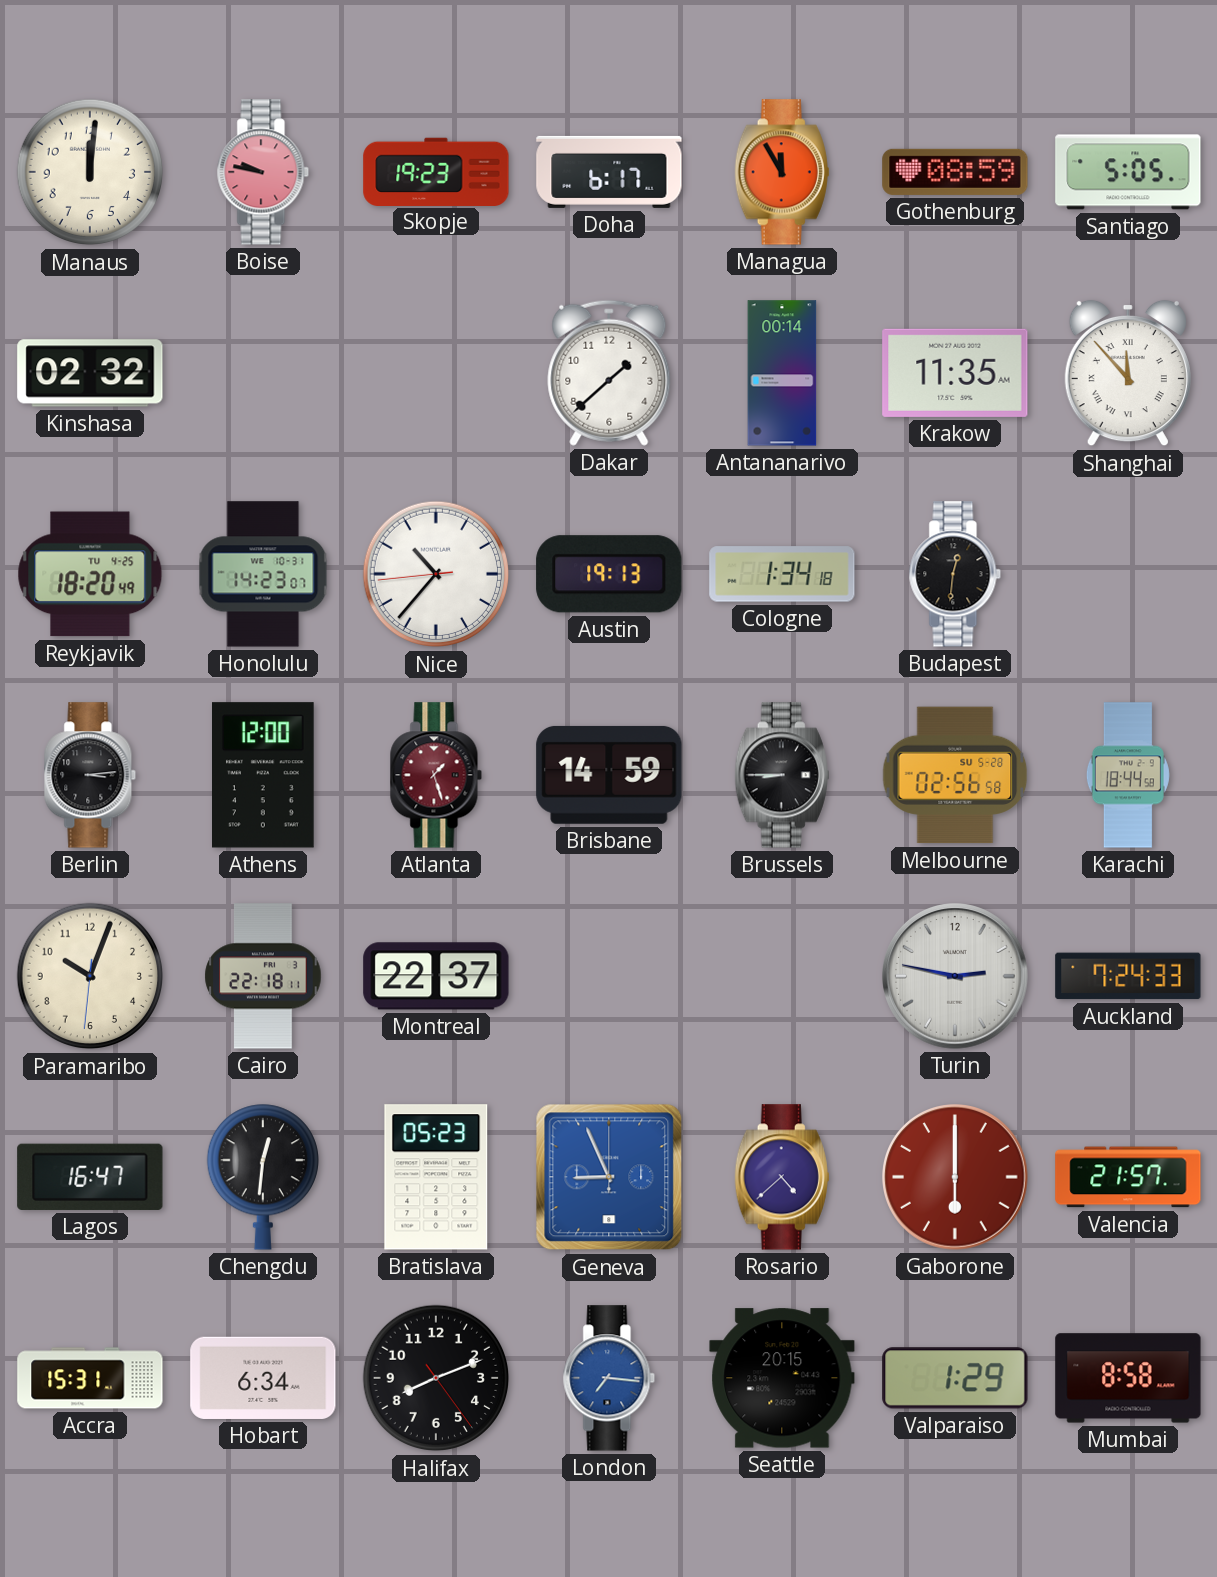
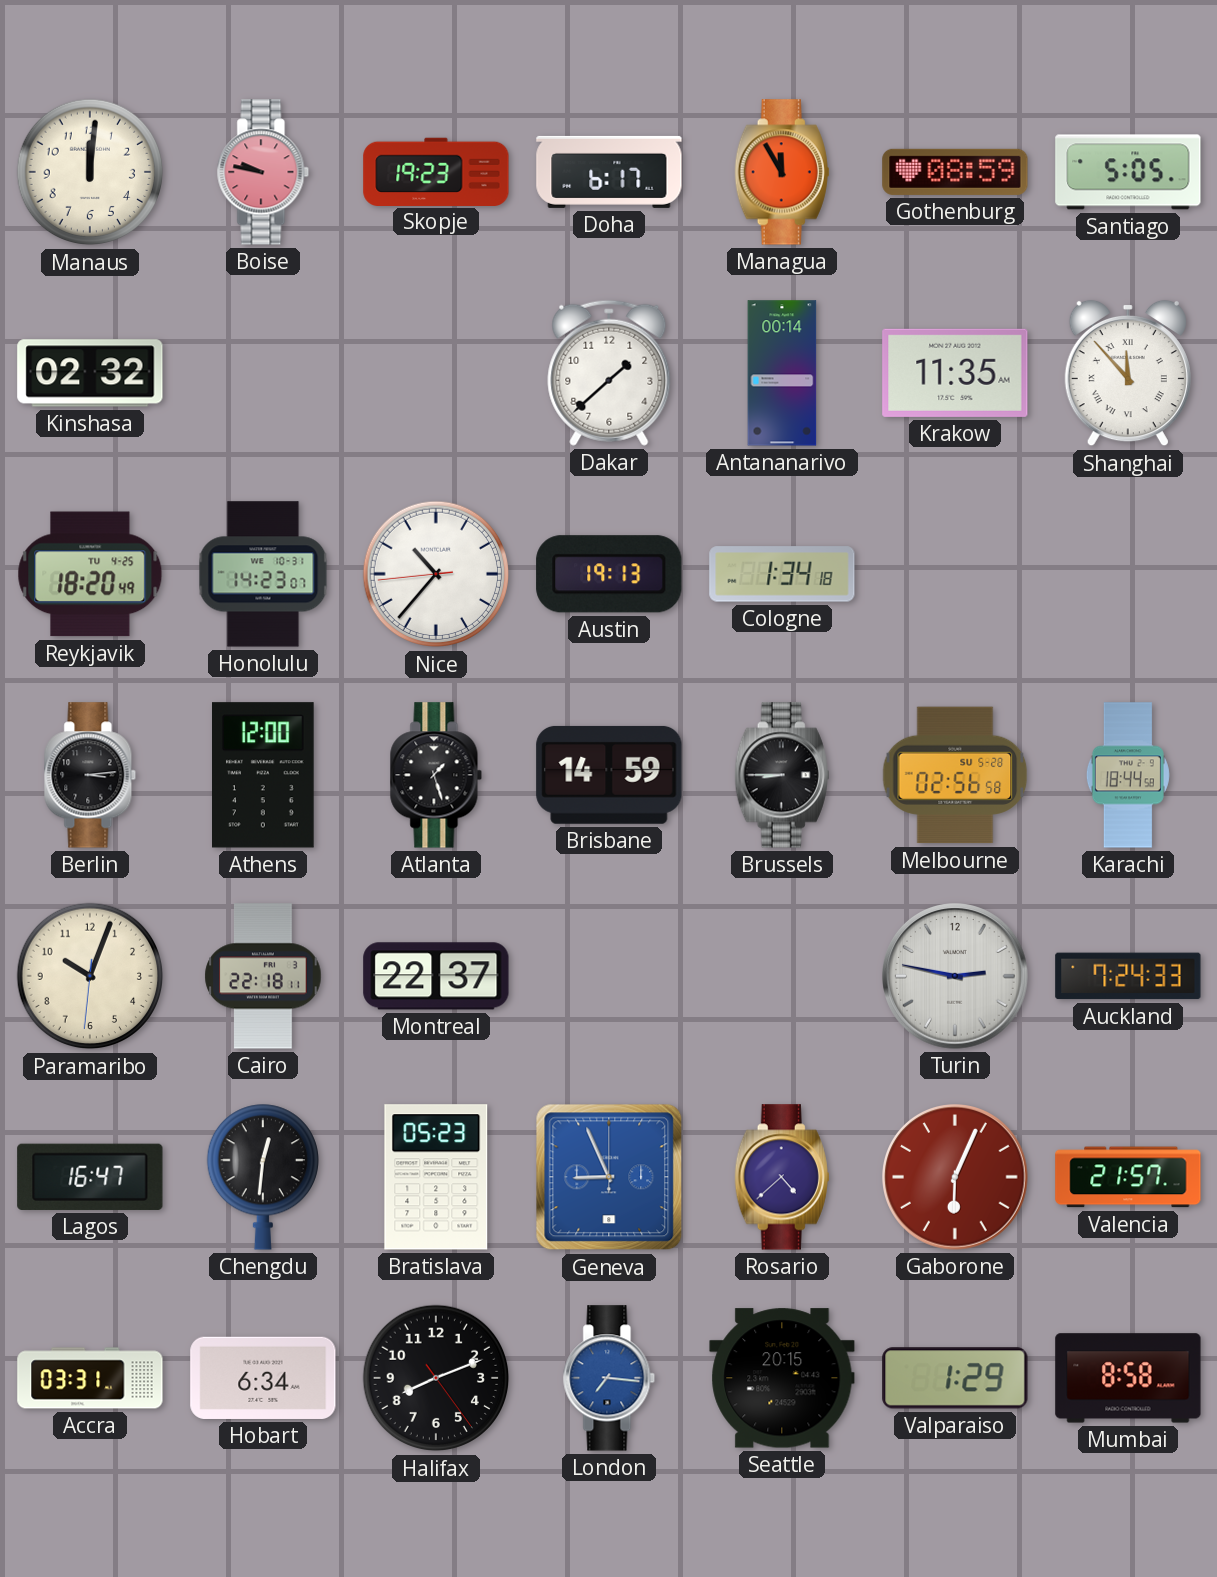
Budapest: 12:31 -> none
Atlanta dial: burgundy -> black
Gaborone: 6:00 -> 6:04
Accra: 15:31 -> 03:31
